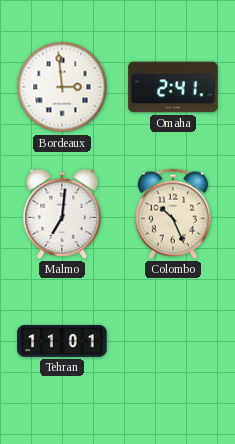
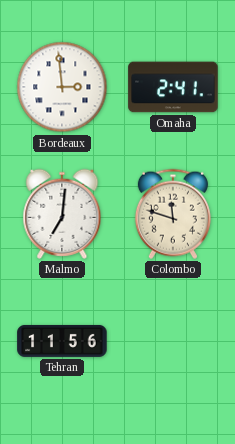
Colombo: 10:26 -> 11:48
Tehran: 11:01 -> 11:56
